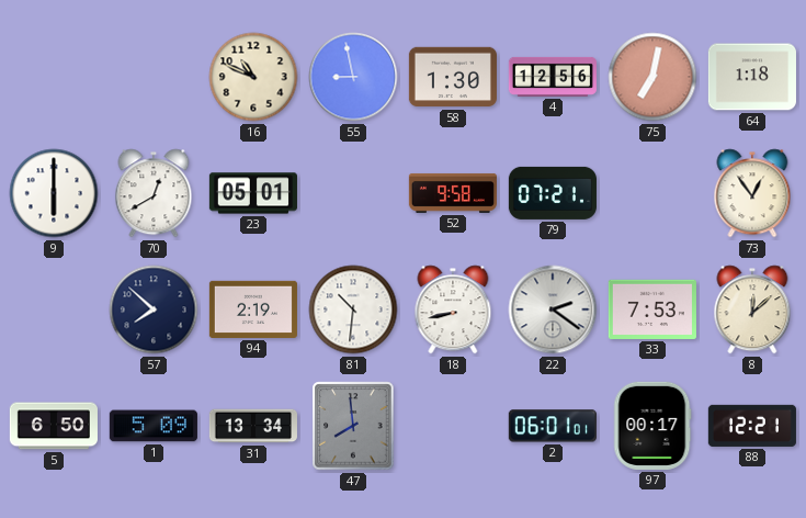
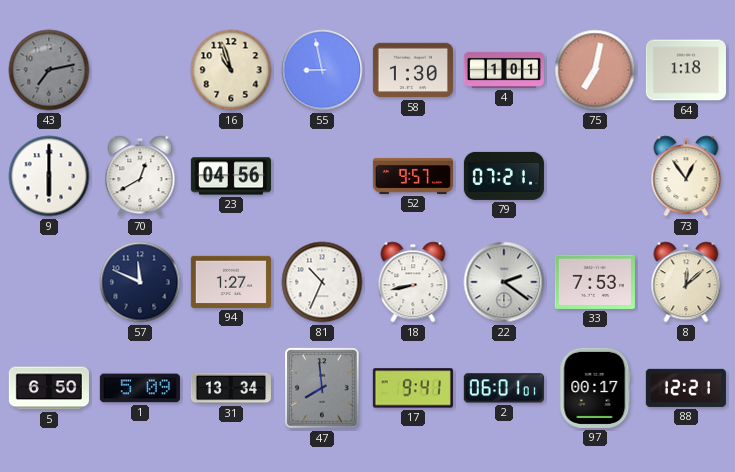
43: none -> 7:13
16: 10:49 -> 10:57
4: 12:56 -> 1:01
23: 05:01 -> 04:56
52: 9:58 -> 9:57
57: 7:52 -> 11:49
94: 2:19 -> 1:27
81: 10:31 -> 10:34
17: none -> 9:41
